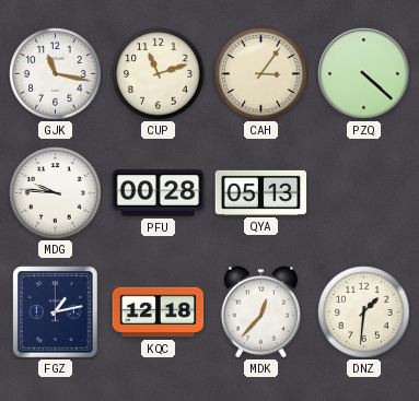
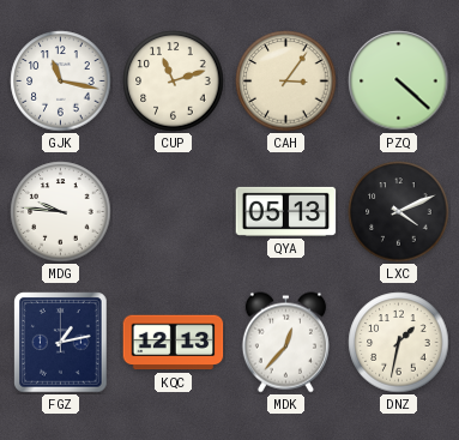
PFU: 00:28 -> none
LXC: none -> 4:11
KQC: 12:18 -> 12:13
DNZ: 1:31 -> 1:32
